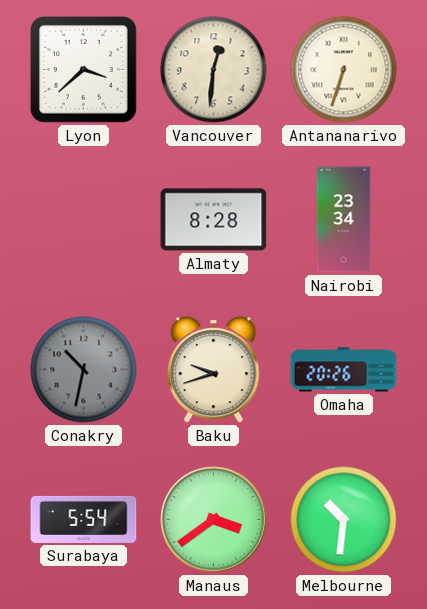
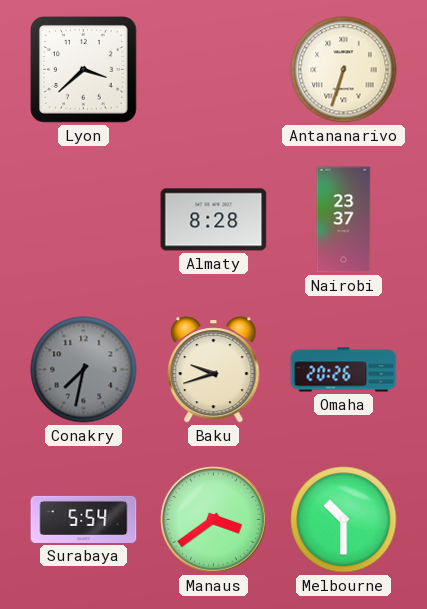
Vancouver: 12:31 -> none
Nairobi: 23:34 -> 23:37
Conakry: 10:32 -> 7:32
Melbourne: 10:31 -> 10:30
